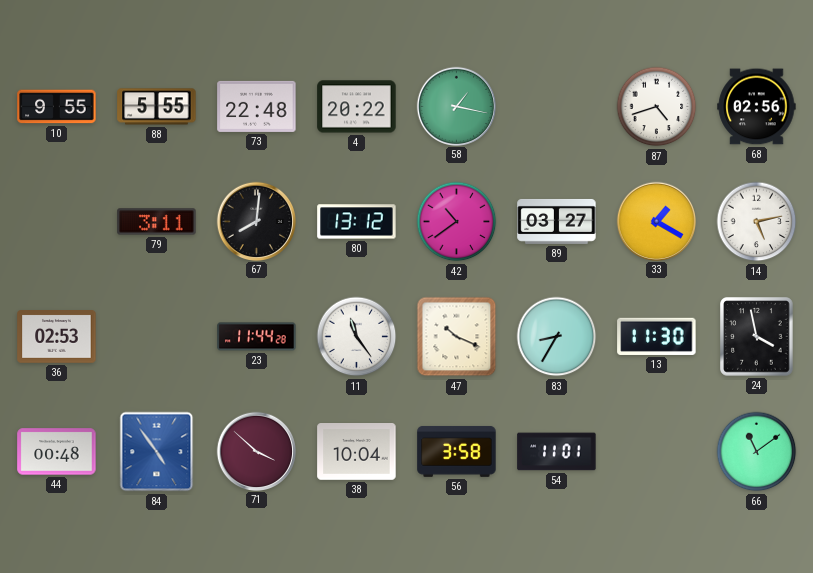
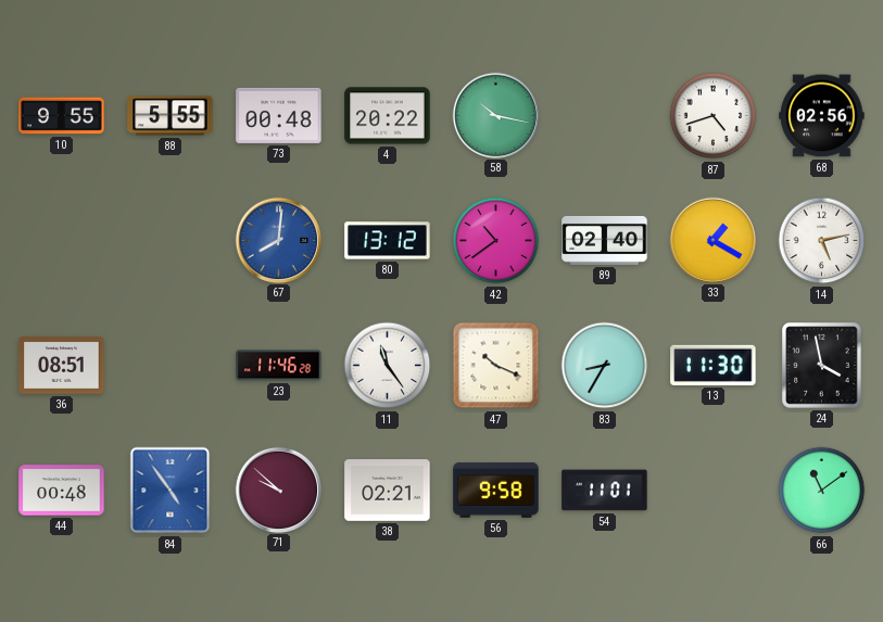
73: 22:48 -> 00:48
58: 1:17 -> 10:17
79: 3:11 -> none
67 dial: black -> blue
89: 03:27 -> 02:40
36: 02:53 -> 08:51
23: 11:44 -> 11:46
71: 3:52 -> 9:52
38: 10:04 -> 02:21
56: 3:58 -> 9:58
